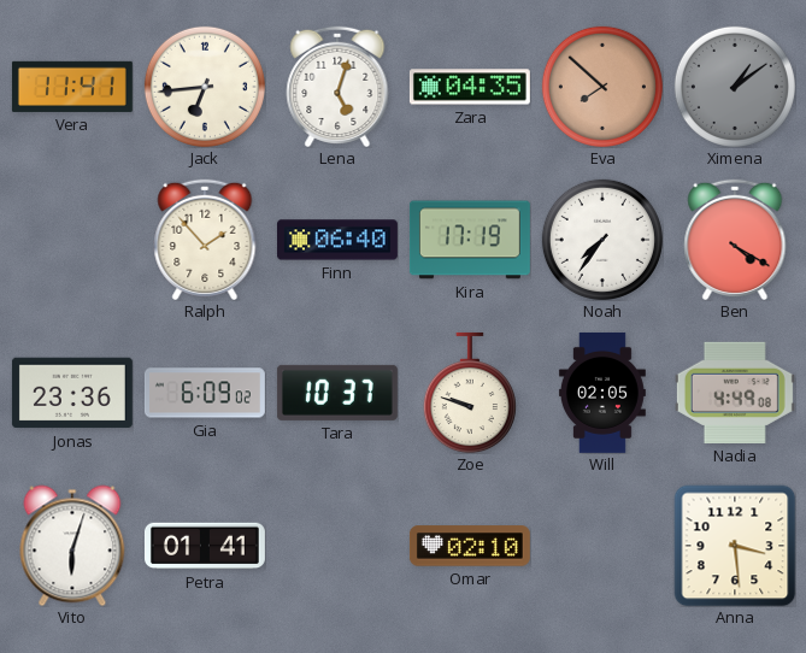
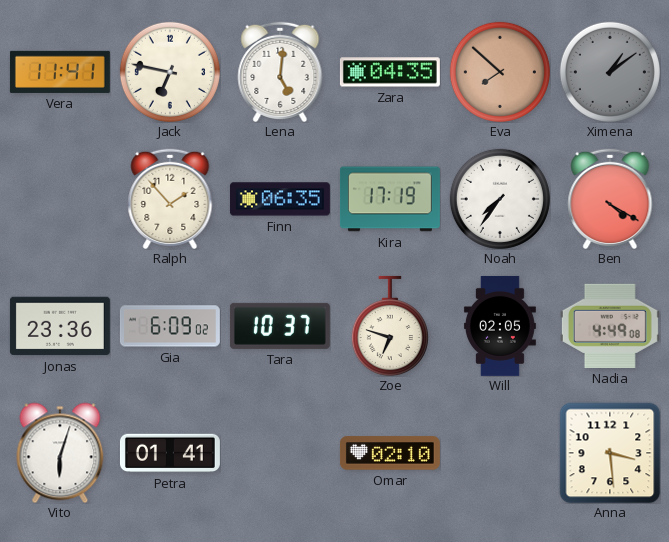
Jack: 6:44 -> 6:47
Lena: 5:03 -> 5:01
Finn: 06:40 -> 06:35
Zoe: 9:48 -> 6:48
